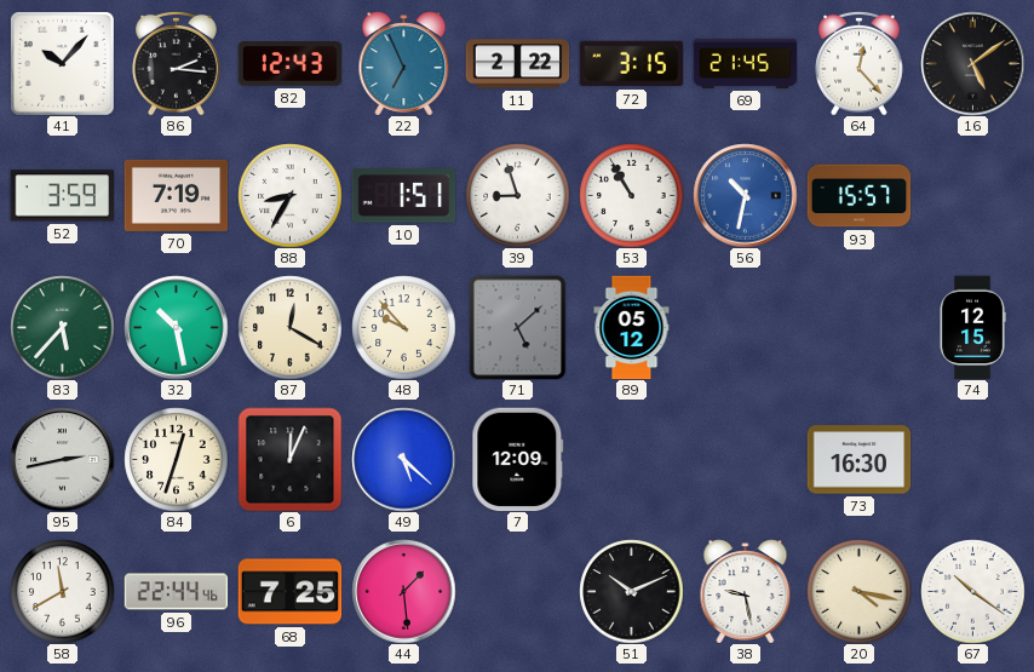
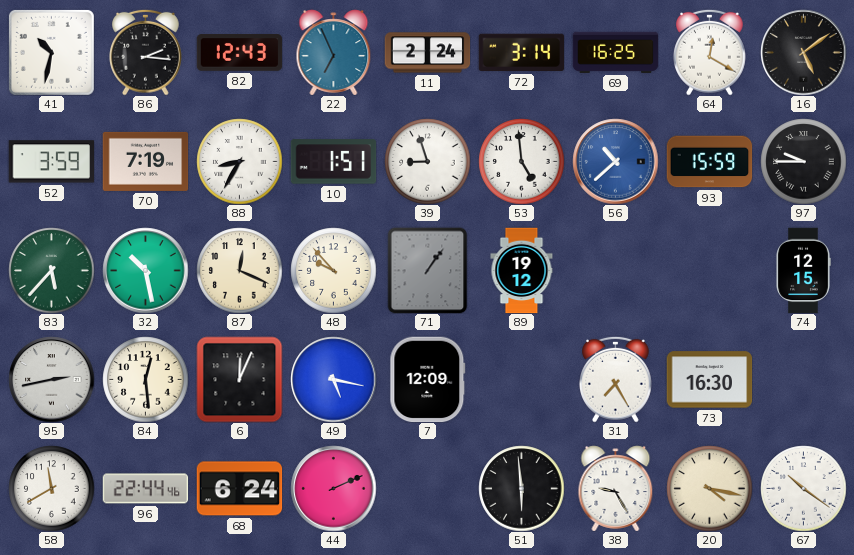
41: 10:07 -> 10:32
11: 2:22 -> 2:24
72: 3:15 -> 3:14
69: 21:45 -> 16:25
64: 12:23 -> 12:20
53: 10:55 -> 4:59
56: 10:32 -> 10:38
93: 15:57 -> 15:59
97: none -> 9:45
87: 12:20 -> 12:19
71: 5:08 -> 1:06
89: 05:12 -> 19:12
84: 12:33 -> 12:29
49: 5:22 -> 5:17
31: none -> 7:25
68: 7:25 -> 6:24
44: 1:29 -> 2:11
51: 10:11 -> 5:59
38: 9:28 -> 9:25
